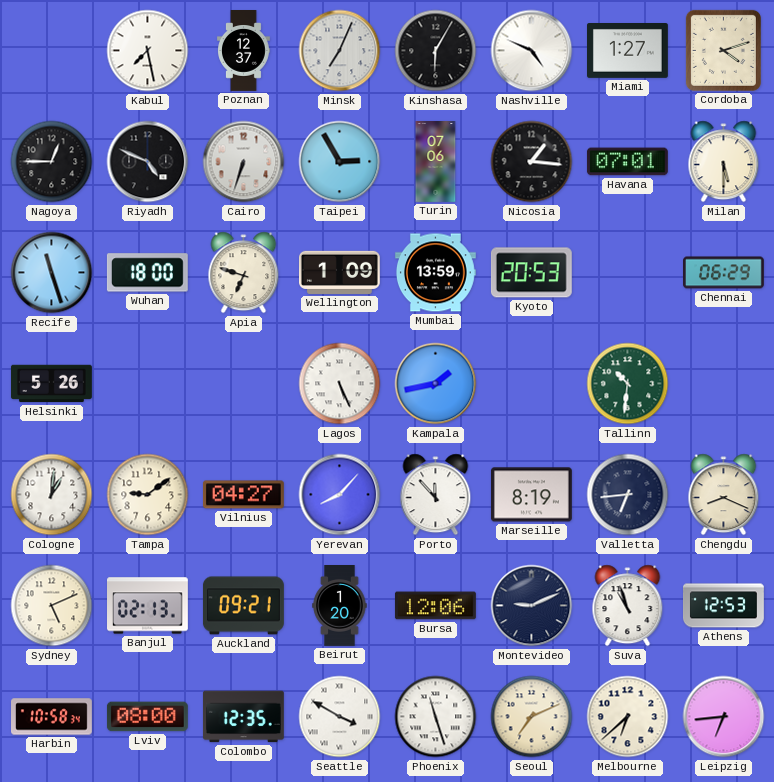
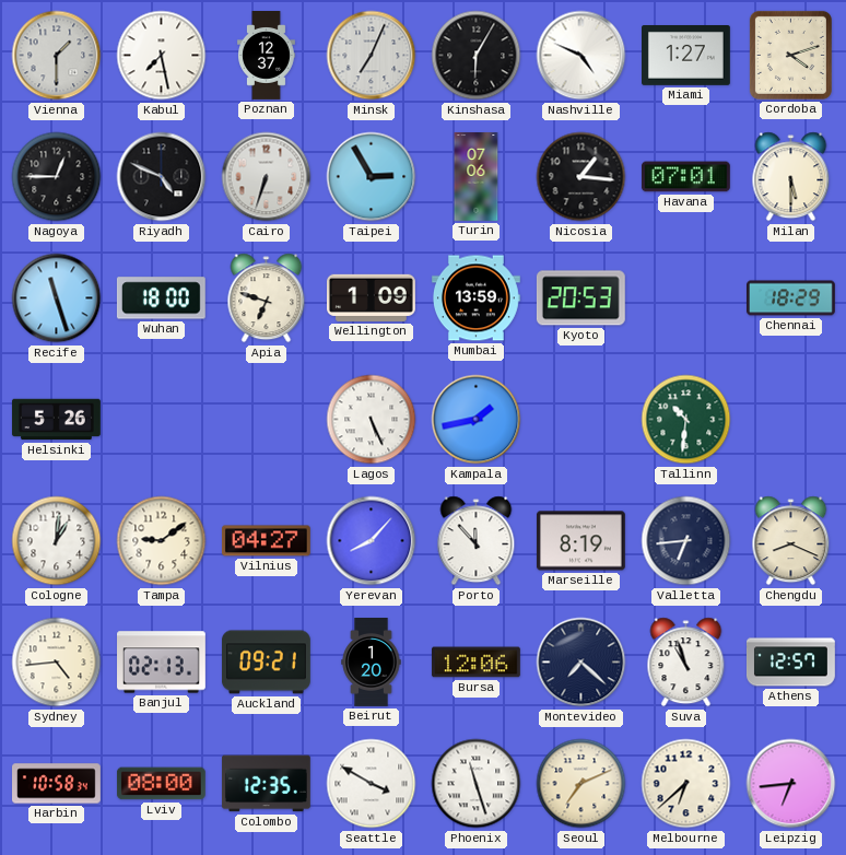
Vienna: none -> 1:30
Chennai: 06:29 -> 18:29
Sydney: 5:11 -> 4:44
Montevideo: 9:11 -> 7:22
Athens: 12:53 -> 12:57
